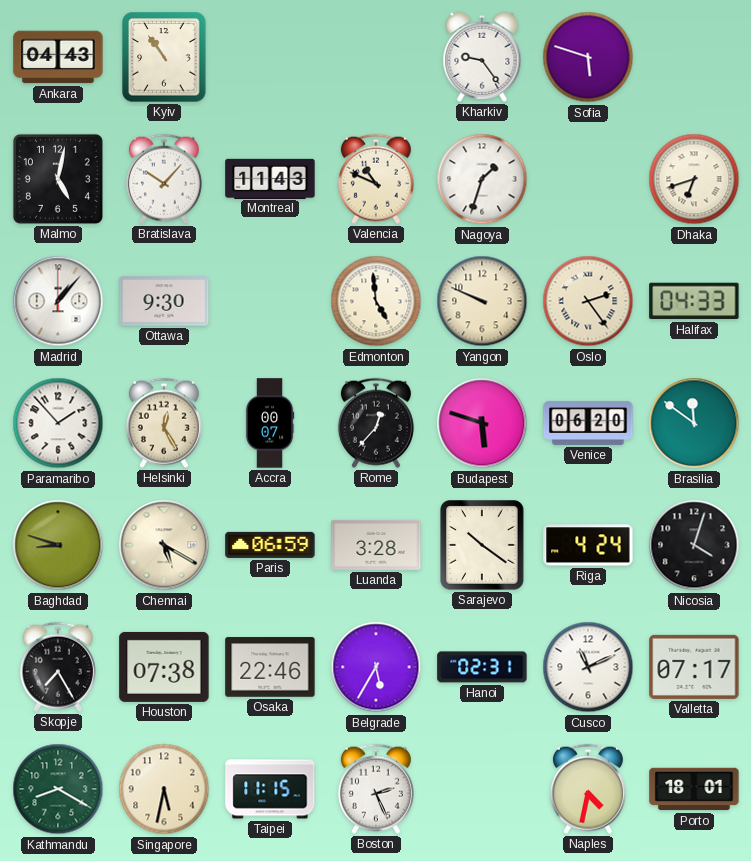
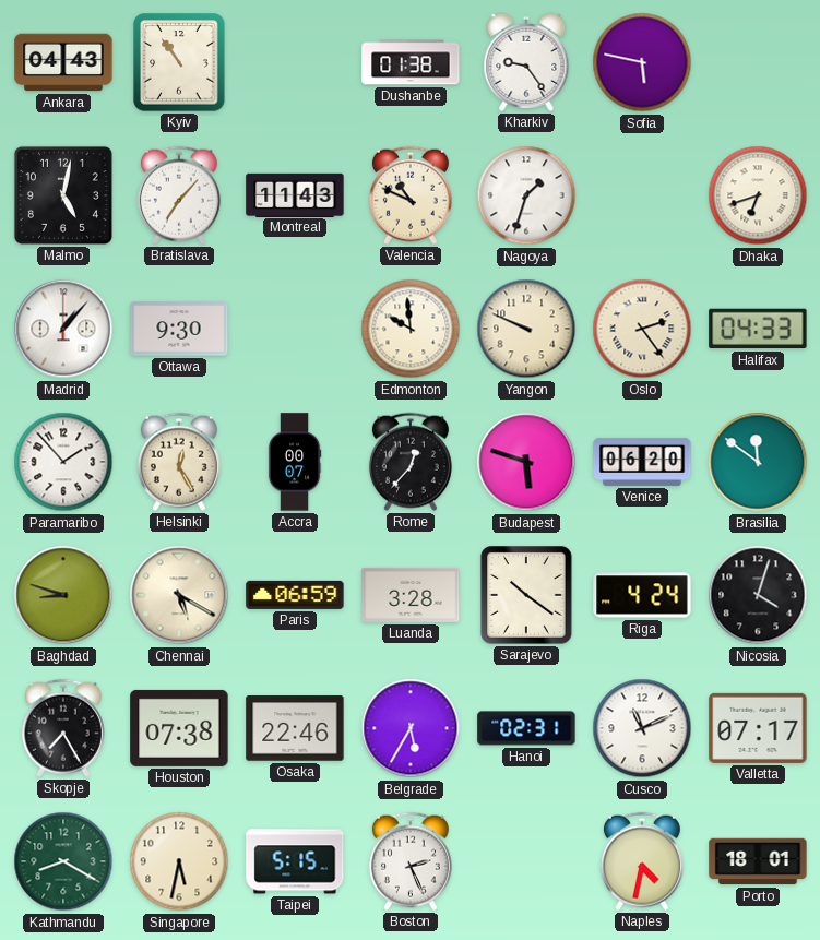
Dushanbe: none -> 01:38
Sofia: 5:48 -> 5:47
Bratislava: 10:07 -> 7:07
Edmonton: 4:59 -> 9:59
Taipei: 11:15 -> 5:15
